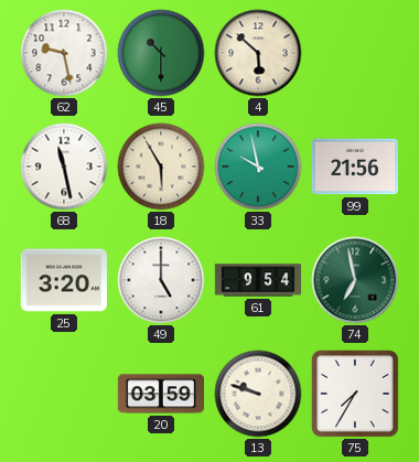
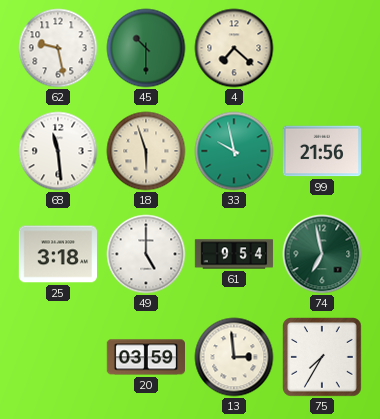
4: 5:52 -> 7:22
68: 11:28 -> 11:29
18: 5:55 -> 5:57
25: 3:20 -> 3:18
13: 9:48 -> 2:59
